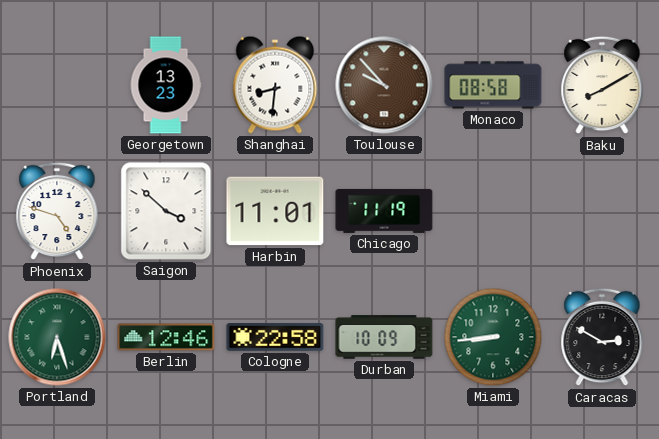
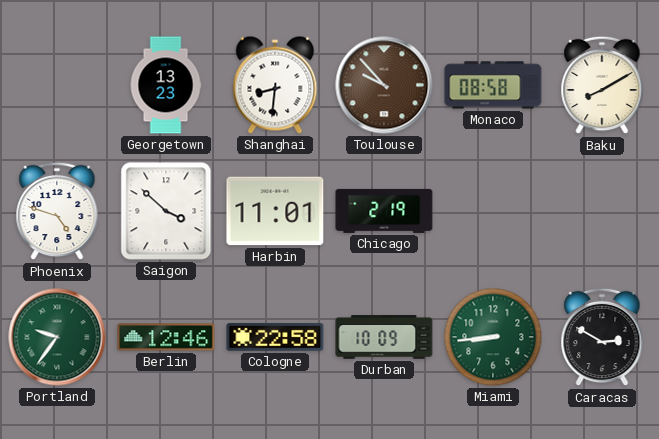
Chicago: 11:19 -> 2:19
Portland: 6:27 -> 9:36
